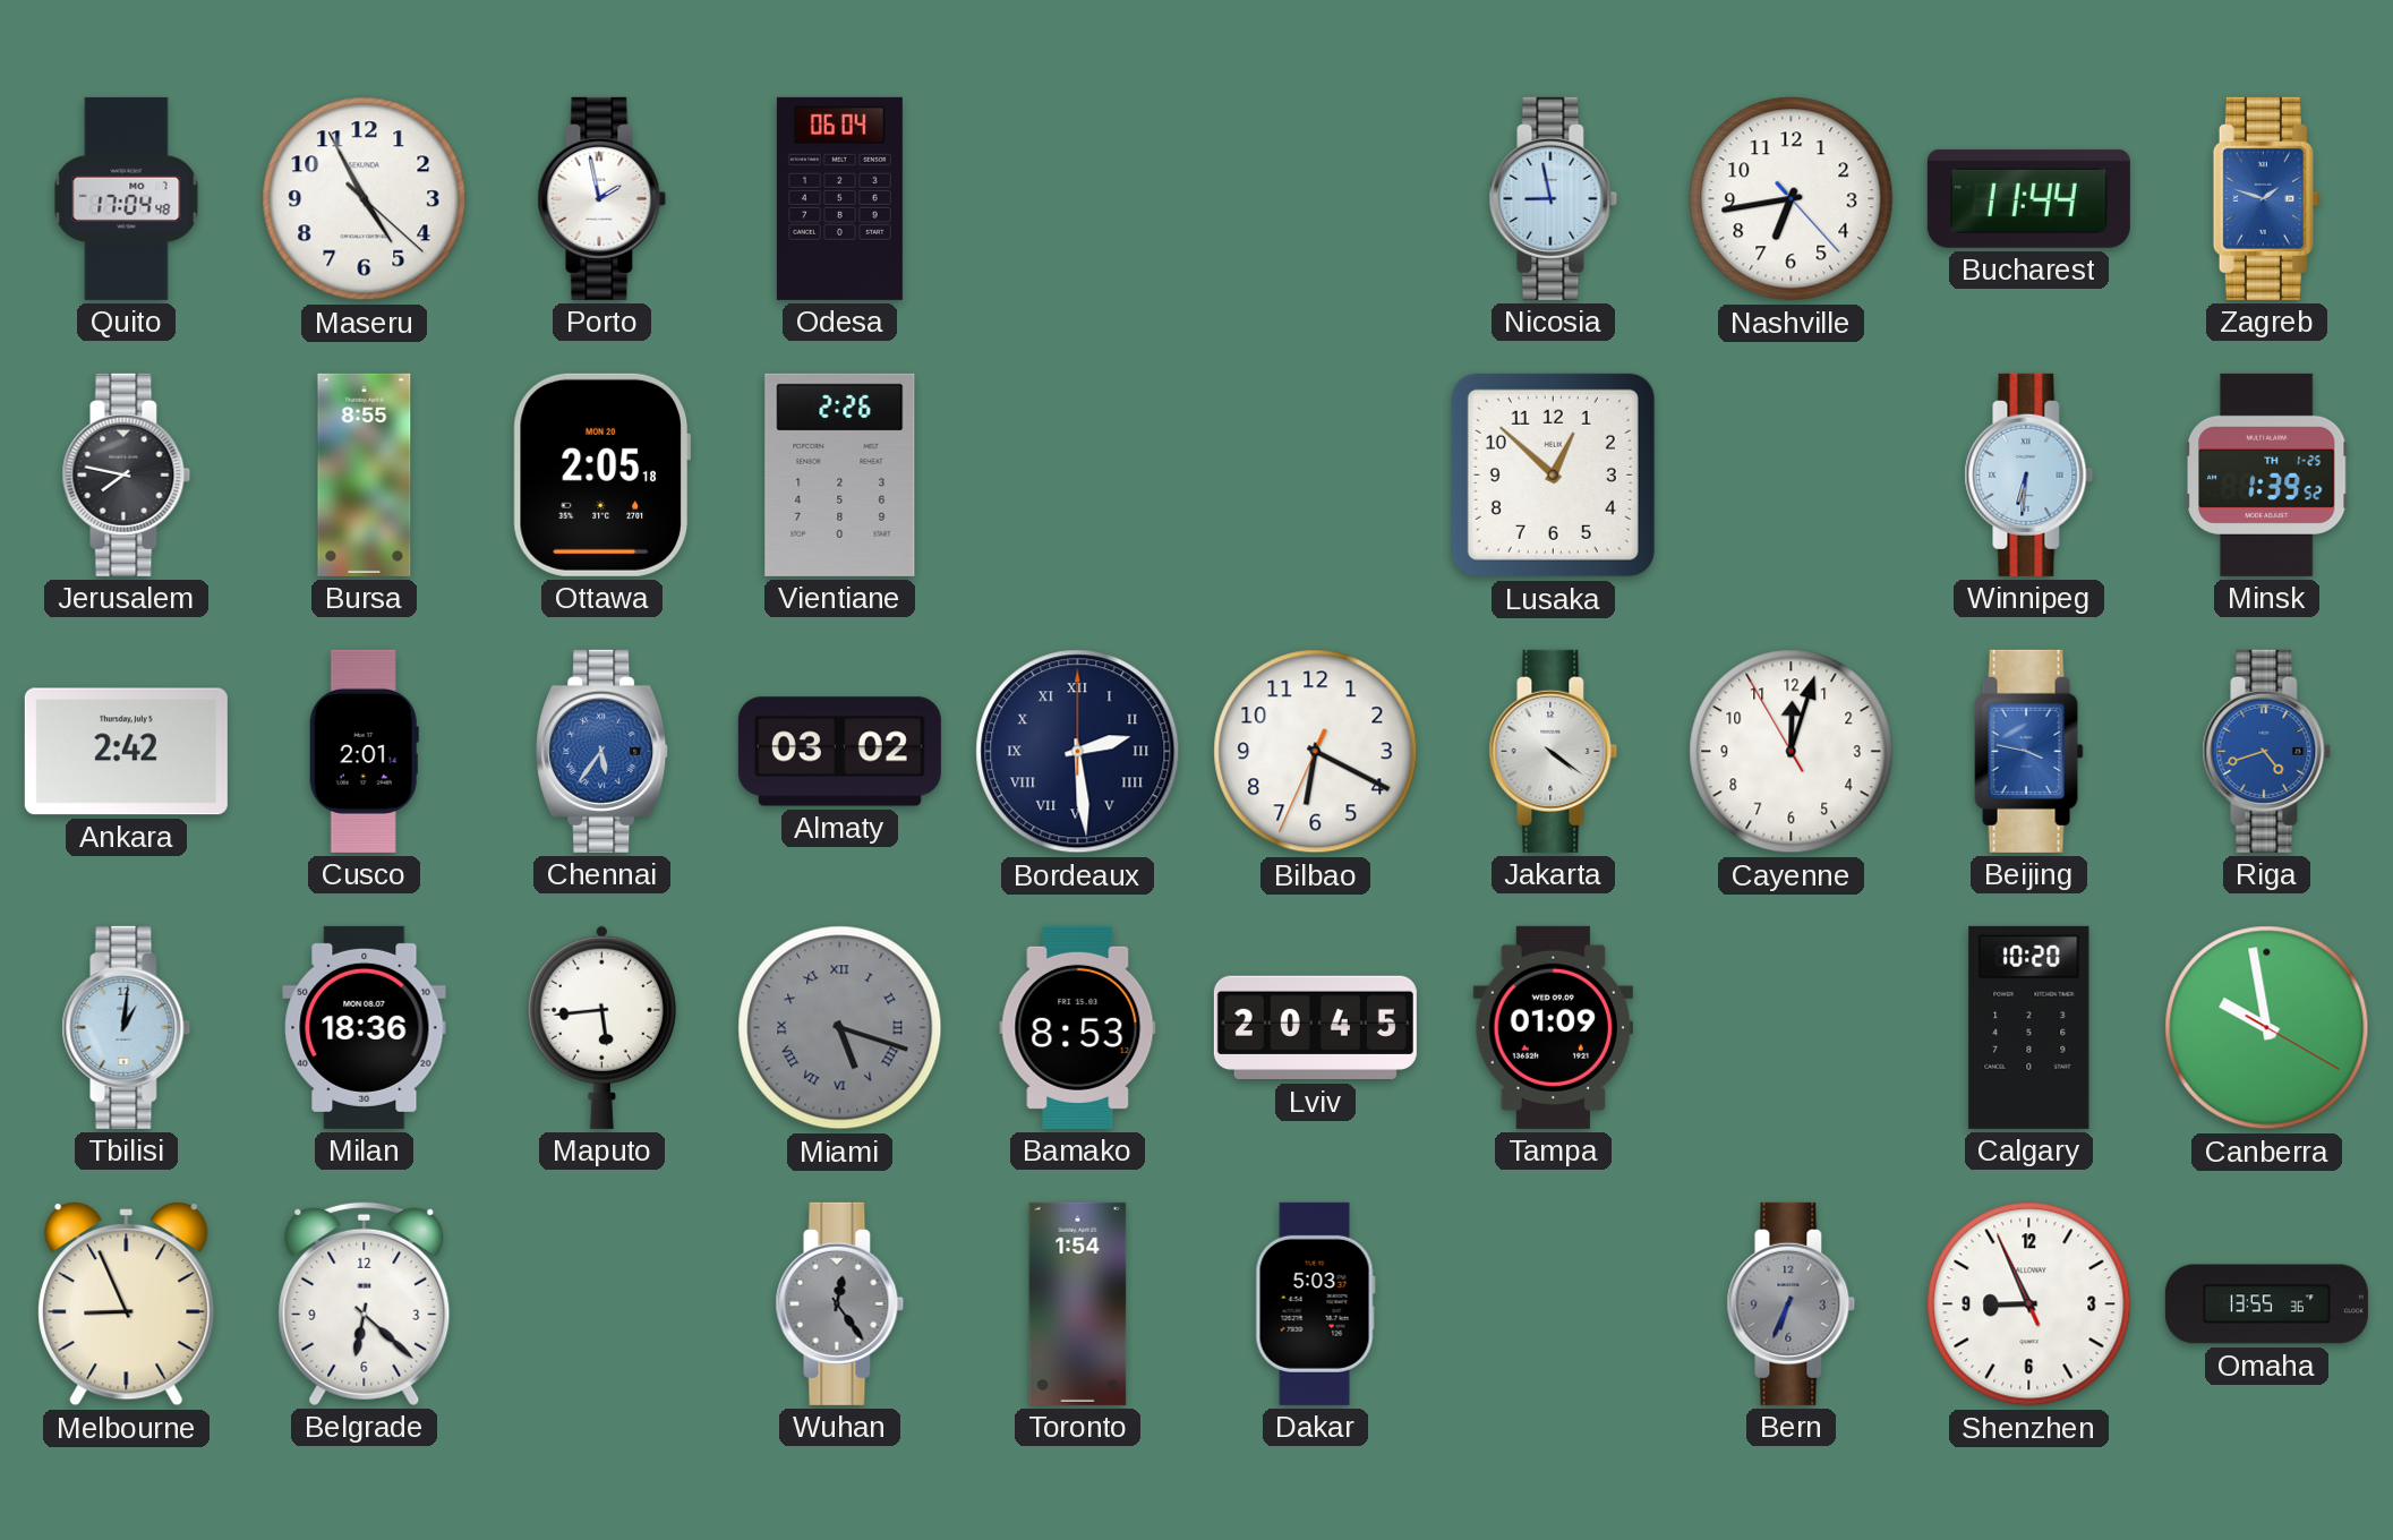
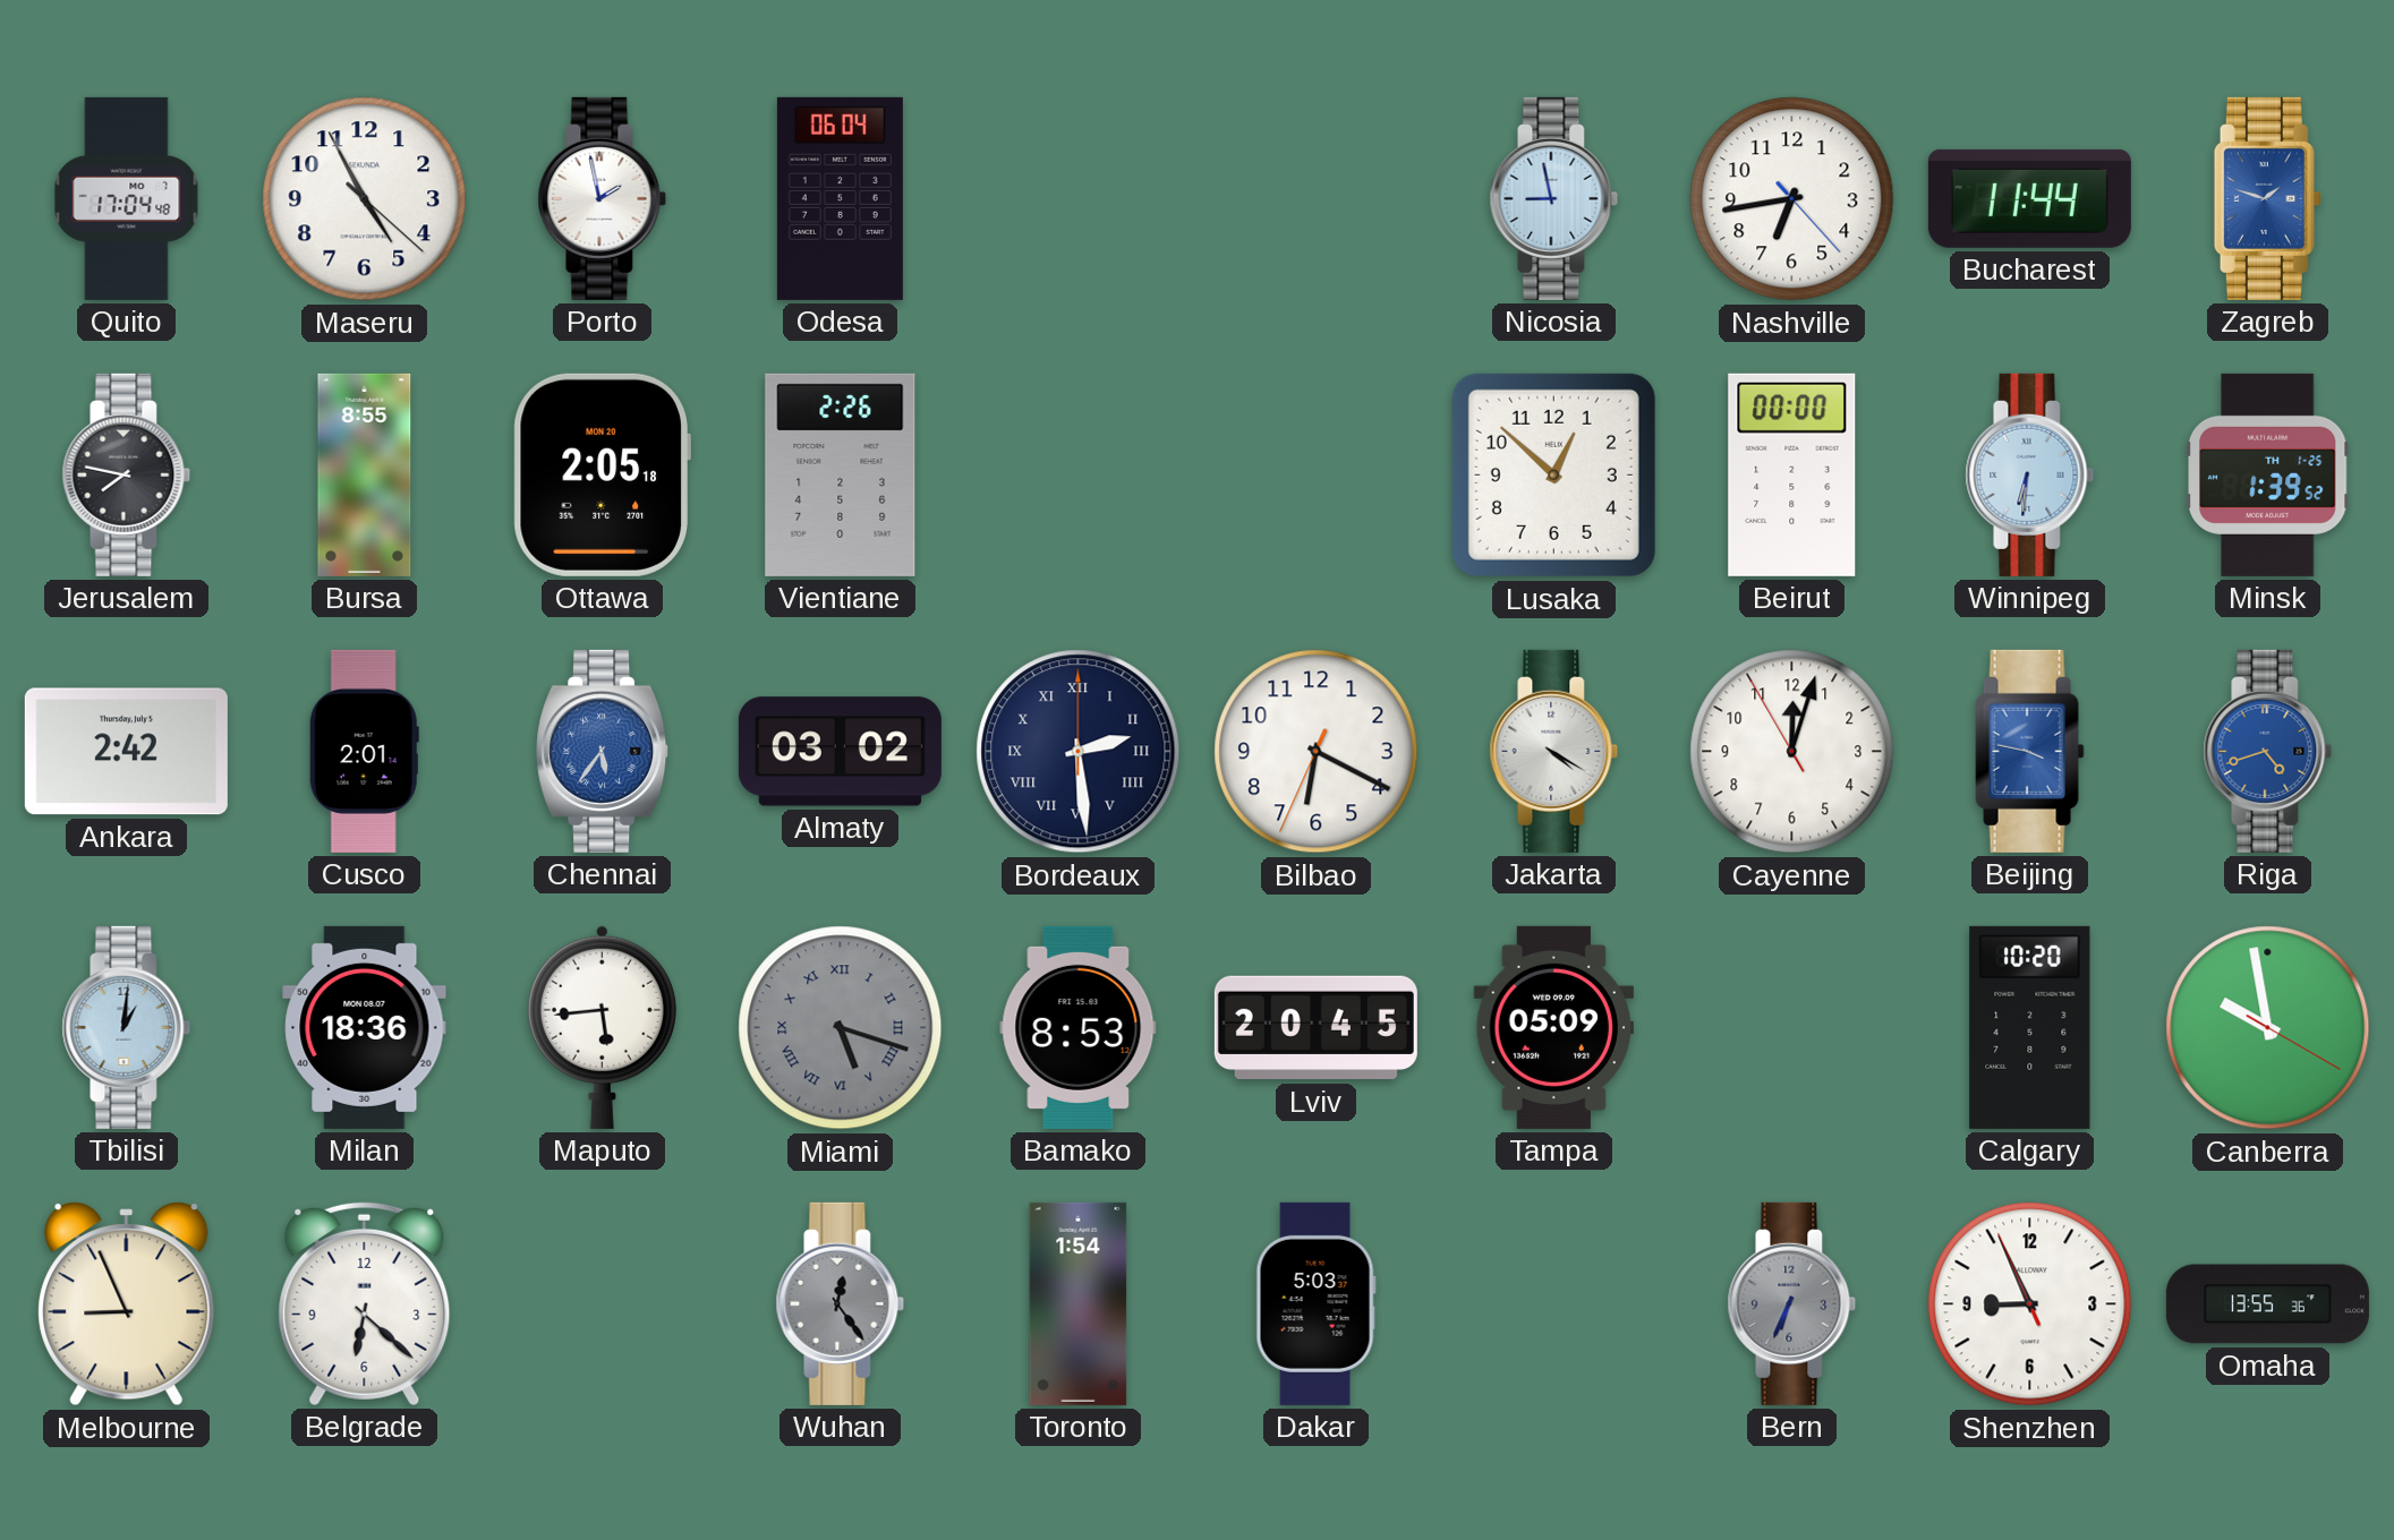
Beirut: none -> 00:00
Jakarta: 4:21 -> 4:20
Tampa: 01:09 -> 05:09
